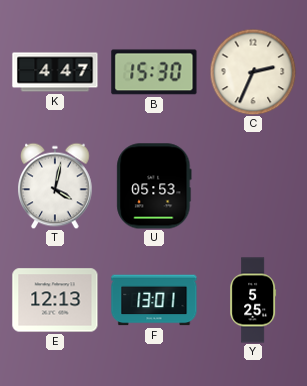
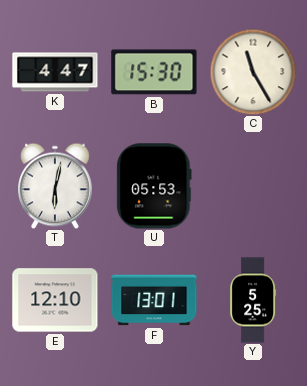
C: 2:34 -> 11:25
T: 4:02 -> 6:02
E: 12:13 -> 12:10
